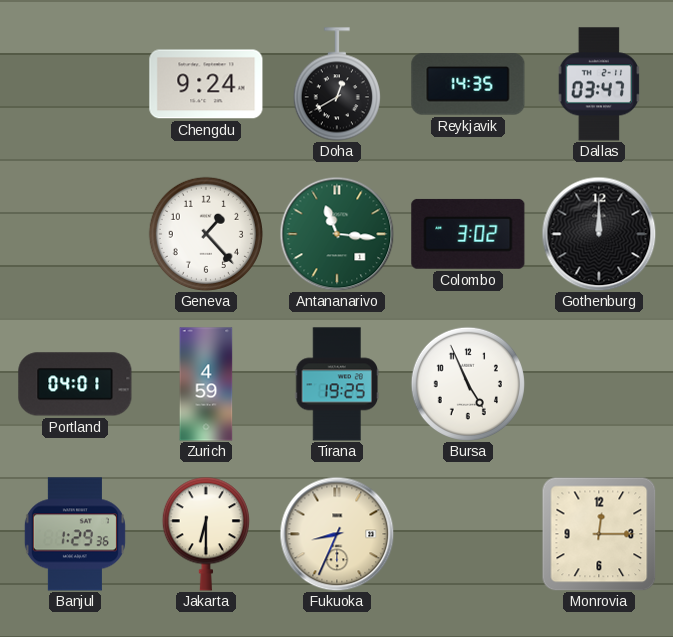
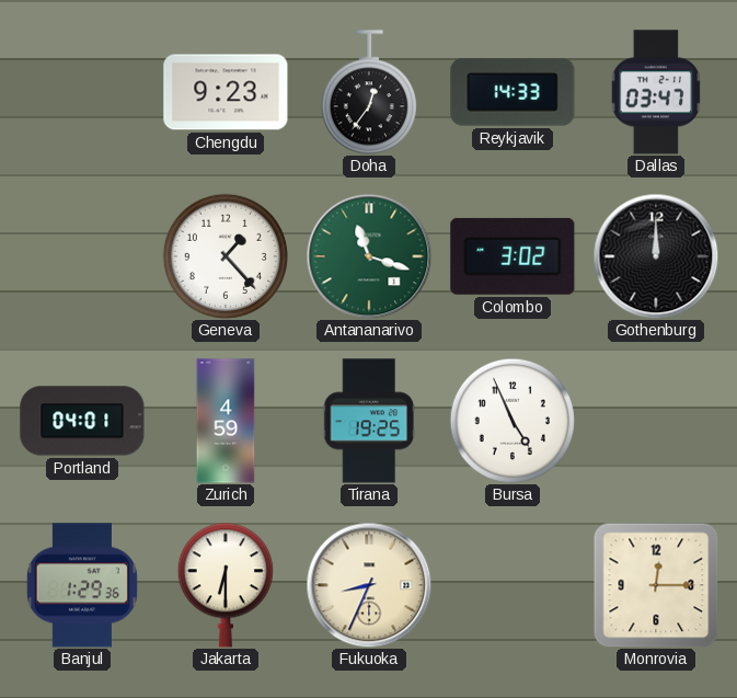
Chengdu: 9:24 -> 9:23
Doha: 12:40 -> 12:36
Reykjavik: 14:35 -> 14:33
Antananarivo: 11:16 -> 11:18
